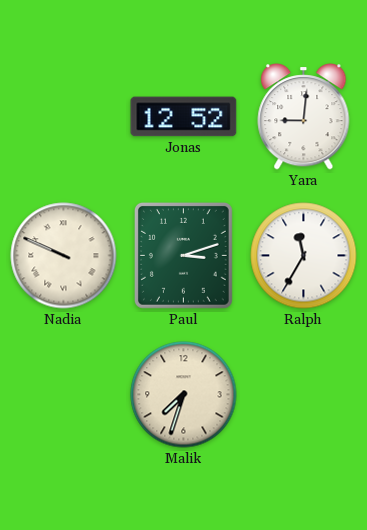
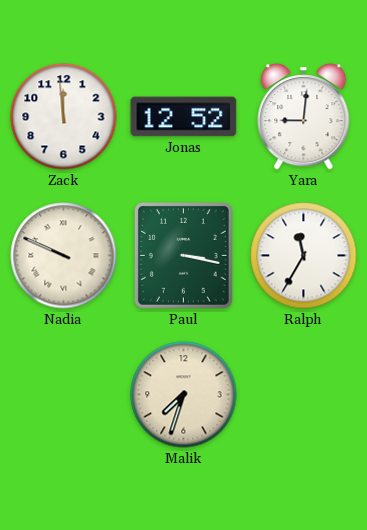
Zack: none -> 11:59
Paul: 3:12 -> 3:17
